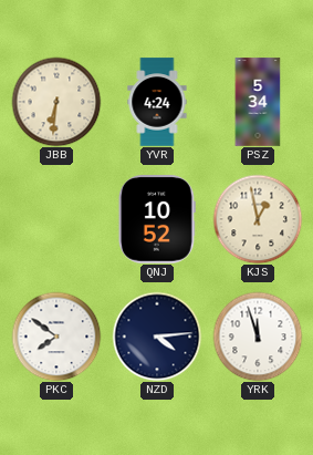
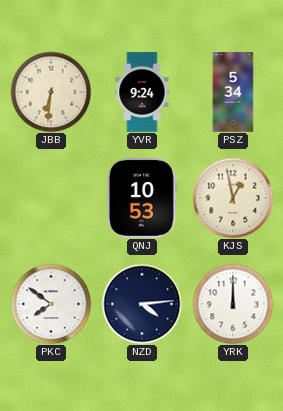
YVR: 4:24 -> 9:24
QNJ: 10:52 -> 10:53
YRK: 11:57 -> 12:00
